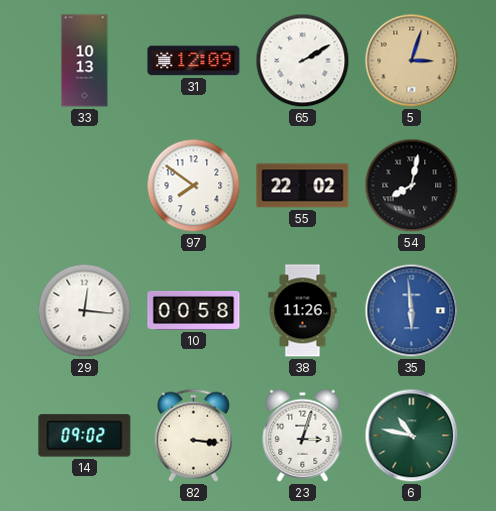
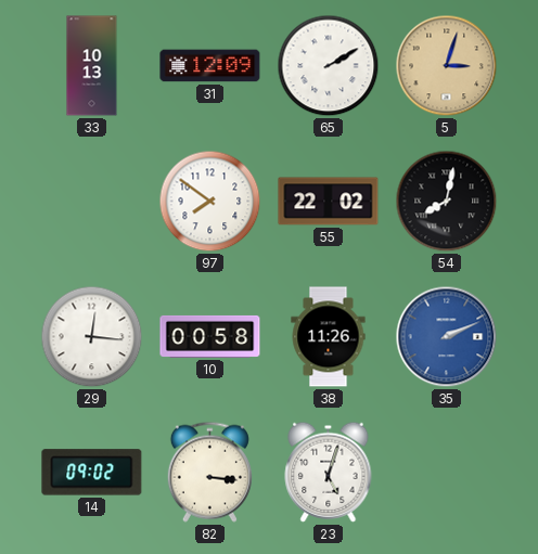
35: 5:59 -> 2:11
23: 3:03 -> 5:03
6: 10:47 -> none
